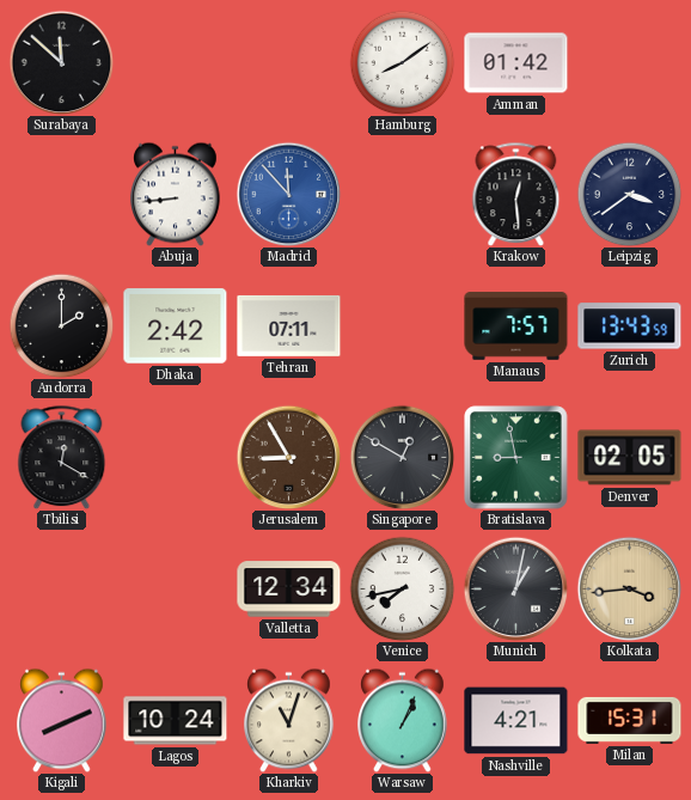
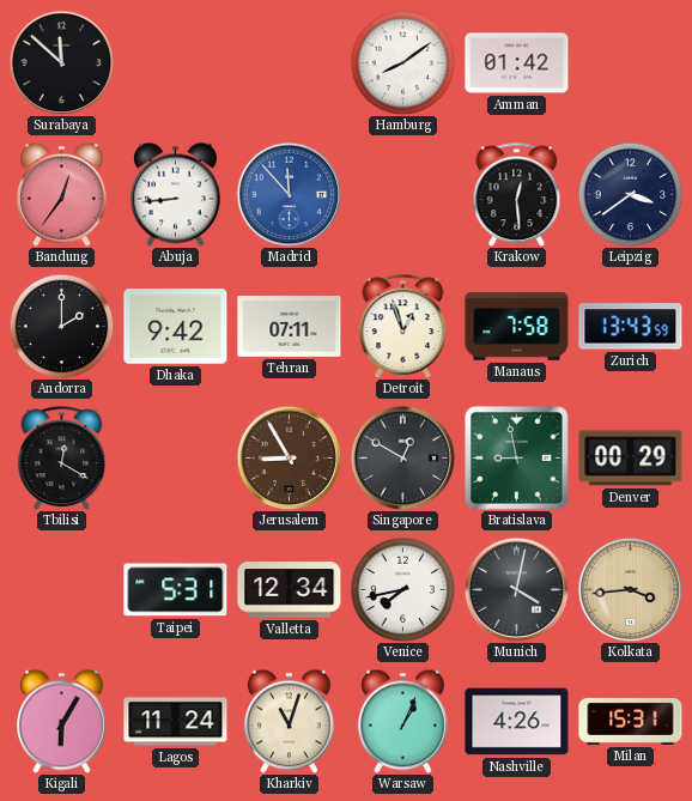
Bandung: none -> 12:36
Dhaka: 2:42 -> 9:42
Detroit: none -> 12:57
Manaus: 7:57 -> 7:58
Denver: 02:05 -> 00:29
Taipei: none -> 5:31
Munich: 1:02 -> 4:02
Kigali: 8:11 -> 6:05
Lagos: 10:24 -> 11:24
Nashville: 4:21 -> 4:26
